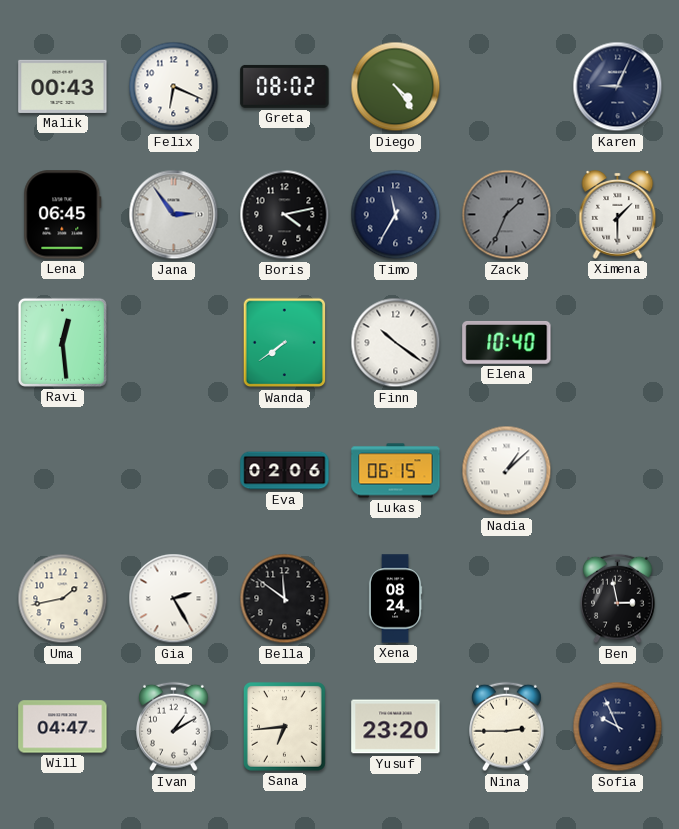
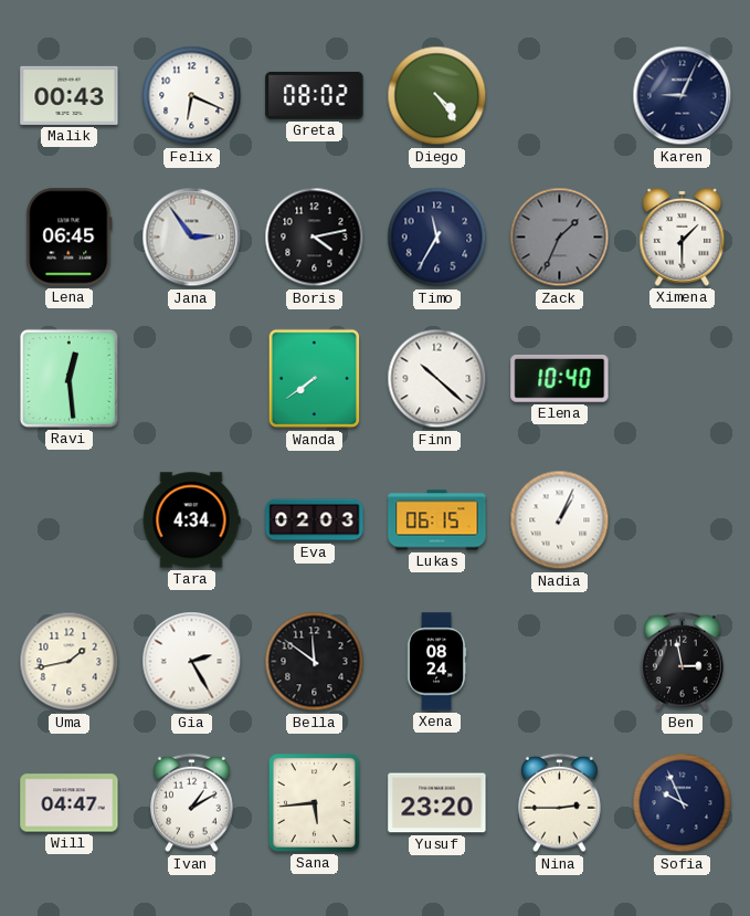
Finn: 10:21 -> 10:22
Tara: none -> 4:34
Eva: 02:06 -> 02:03
Nadia: 1:08 -> 1:04
Sana: 6:44 -> 5:44
